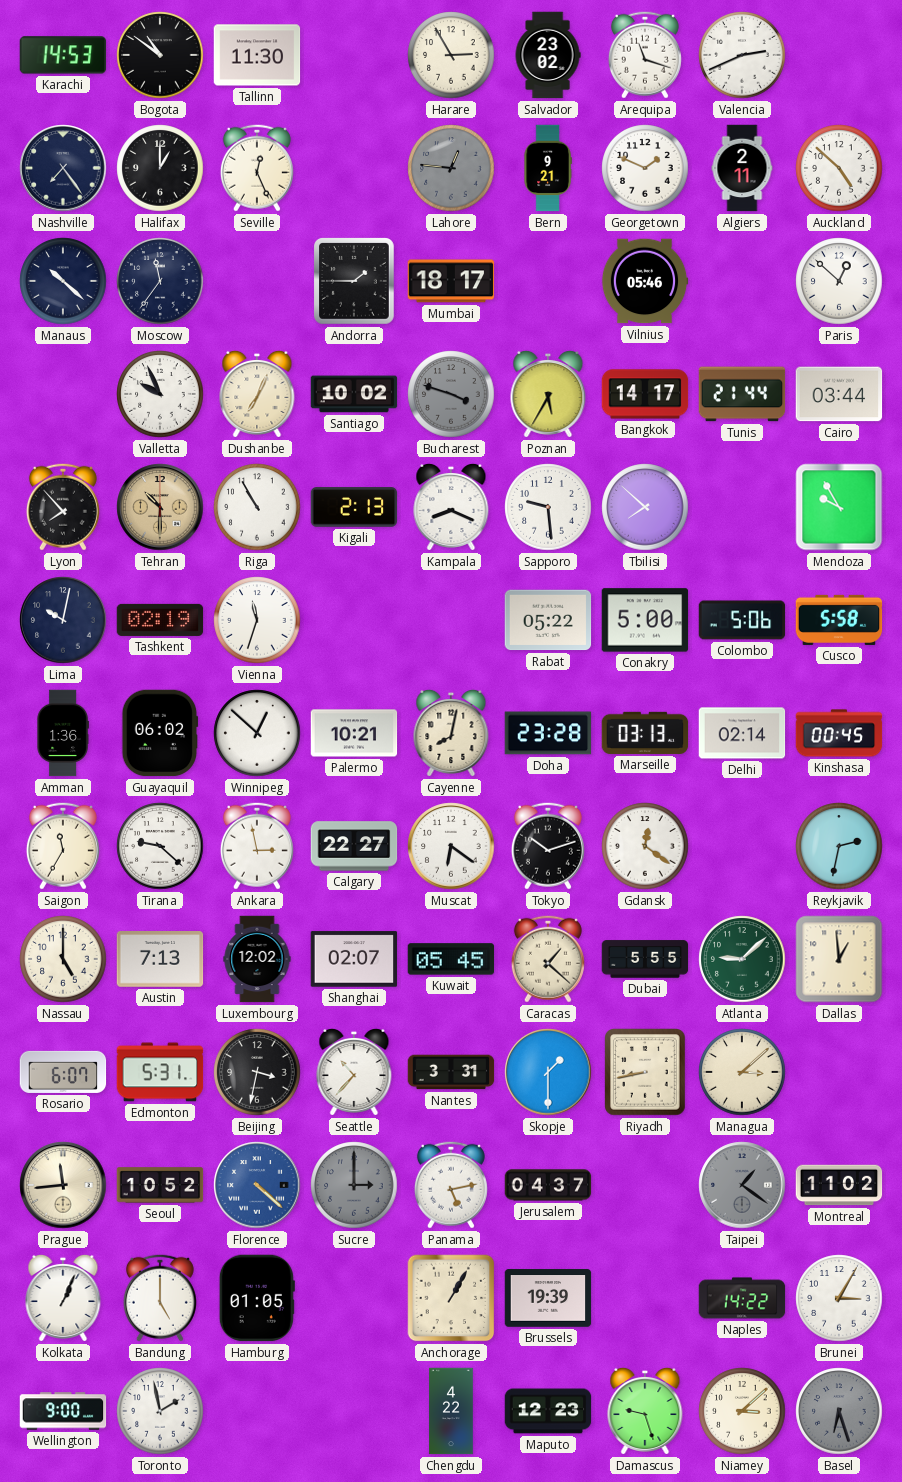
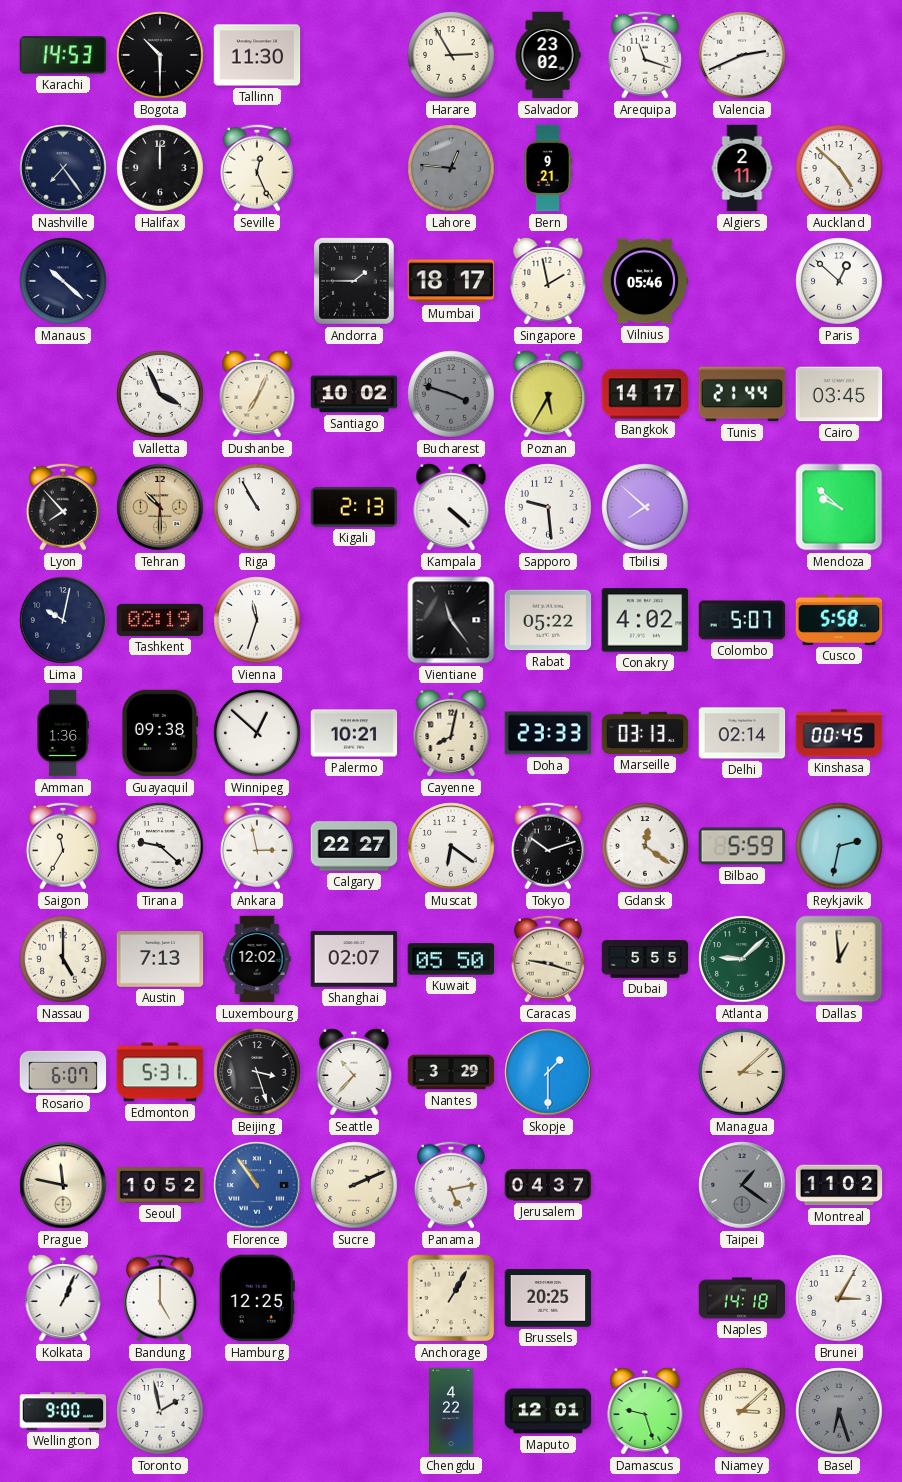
Bogota: 10:51 -> 10:30
Halifax: 1:00 -> 12:00
Georgetown: 1:49 -> none
Moscow: 11:36 -> none
Singapore: none -> 1:58
Valletta: 9:56 -> 3:56
Cairo: 03:44 -> 03:45
Kampala: 8:19 -> 4:22
Mendoza: 9:55 -> 9:52
Vientiane: none -> 11:24
Conakry: 5:00 -> 4:02
Colombo: 5:06 -> 5:07
Guayaquil: 06:02 -> 09:38
Doha: 23:28 -> 23:33
Bilbao: none -> 5:59
Kuwait: 05:45 -> 05:50
Caracas: 1:22 -> 9:18
Beijing: 3:32 -> 3:27
Nantes: 3:31 -> 3:29
Riyadh: 8:43 -> none
Prague: 11:44 -> 11:47
Florence: 4:22 -> 10:54
Sucre: 3:00 -> 2:11
Sucre dial: grey -> cream
Hamburg: 01:05 -> 12:25
Brussels: 19:39 -> 20:25
Naples: 14:22 -> 14:18
Maputo: 12:23 -> 12:01
